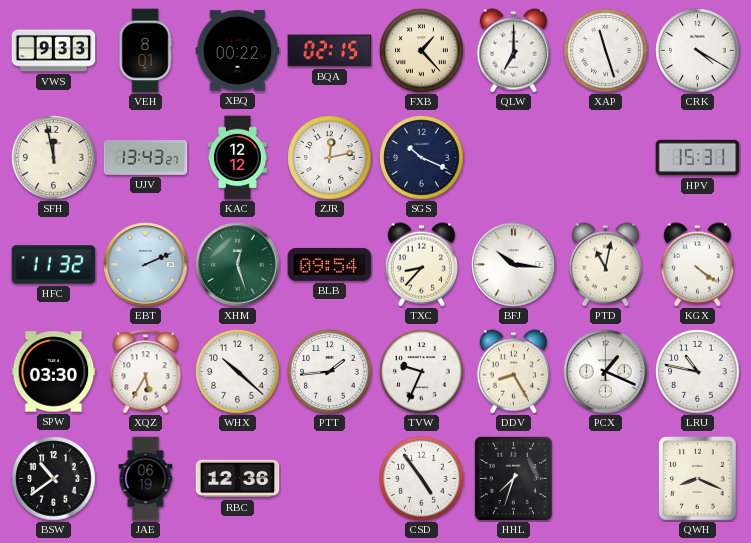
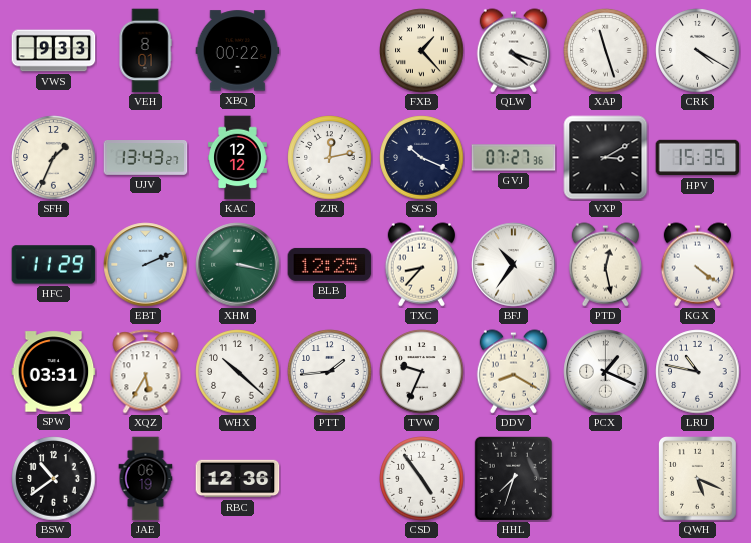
BQA: 02:15 -> none
QLW: 7:00 -> 4:18
SFH: 11:58 -> 1:34
GVJ: none -> 07:27
VXP: none -> 3:10
HPV: 15:31 -> 15:35
HFC: 11:32 -> 11:29
XHM: 12:27 -> 3:17
BLB: 09:54 -> 12:25
BFJ: 10:16 -> 10:36
PTD: 11:02 -> 12:28
SPW: 03:30 -> 03:31
DDV: 8:25 -> 8:20
QWH: 8:19 -> 5:19
